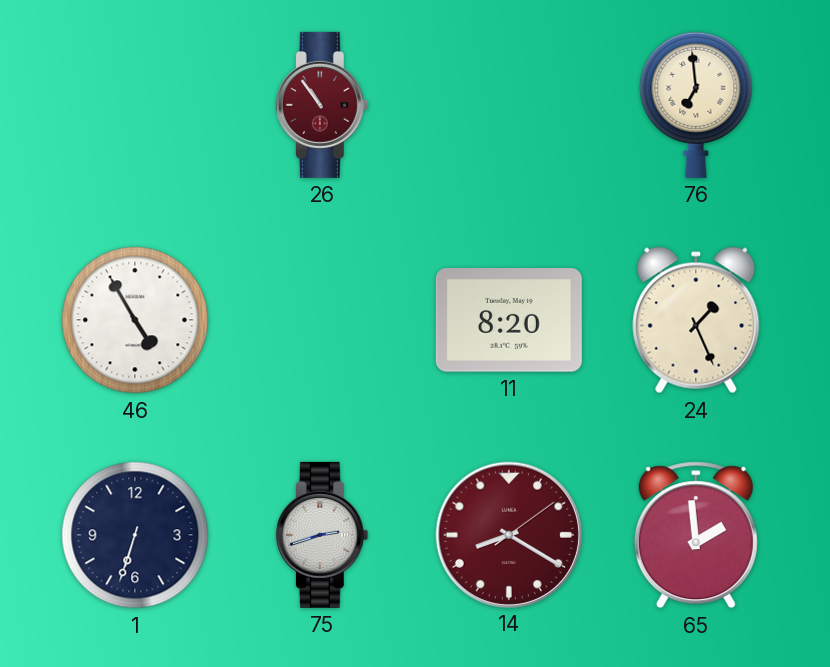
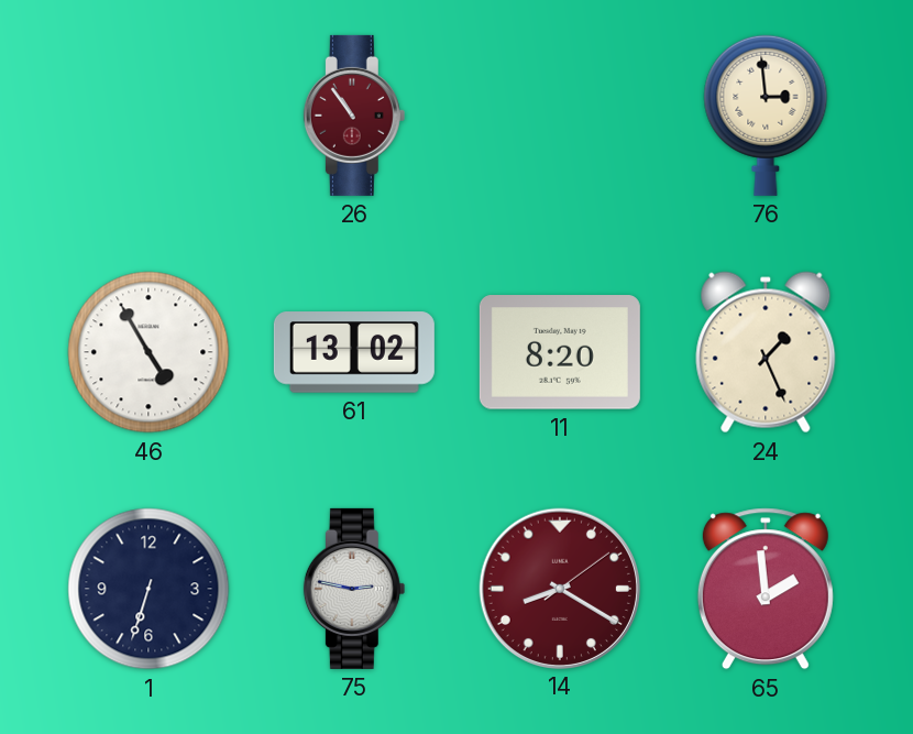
76: 6:59 -> 2:59
61: none -> 13:02
75: 2:42 -> 2:47
